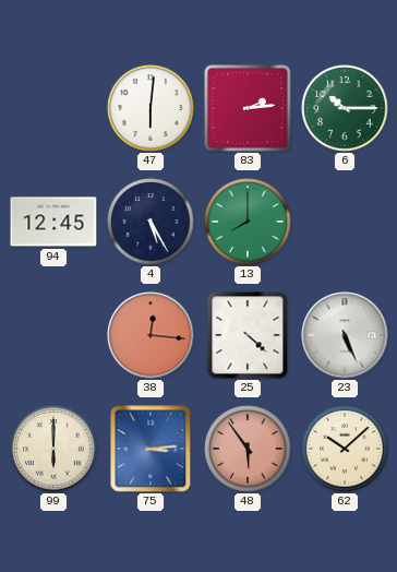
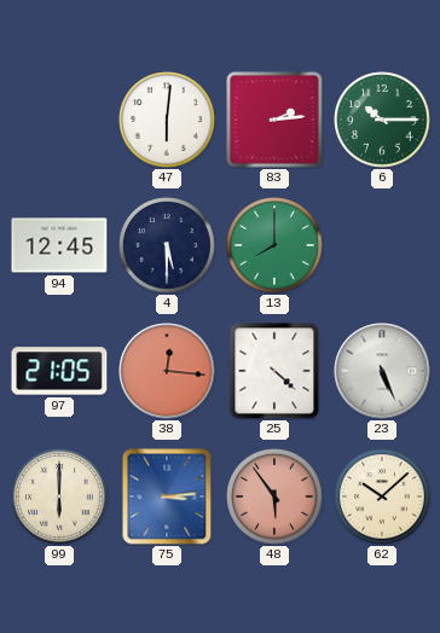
4: 5:25 -> 5:30
97: none -> 21:05
